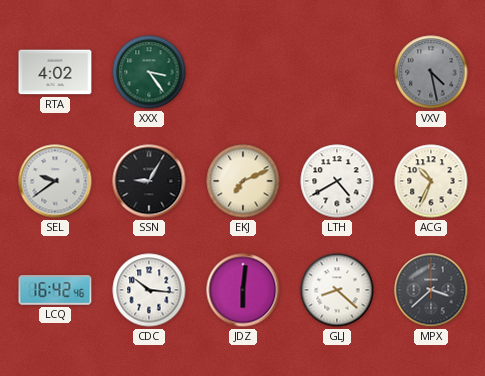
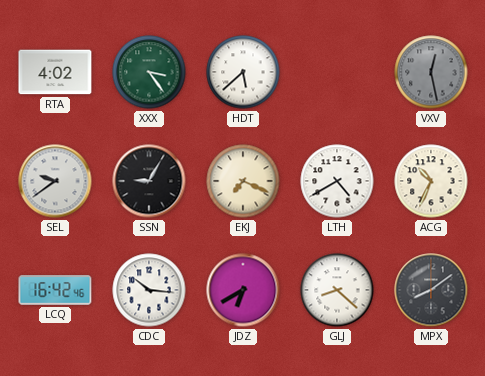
HDT: none -> 5:38
VXV: 4:28 -> 12:28
EKJ: 7:11 -> 7:19
JDZ: 6:01 -> 6:40
MPX: 3:38 -> 8:09
